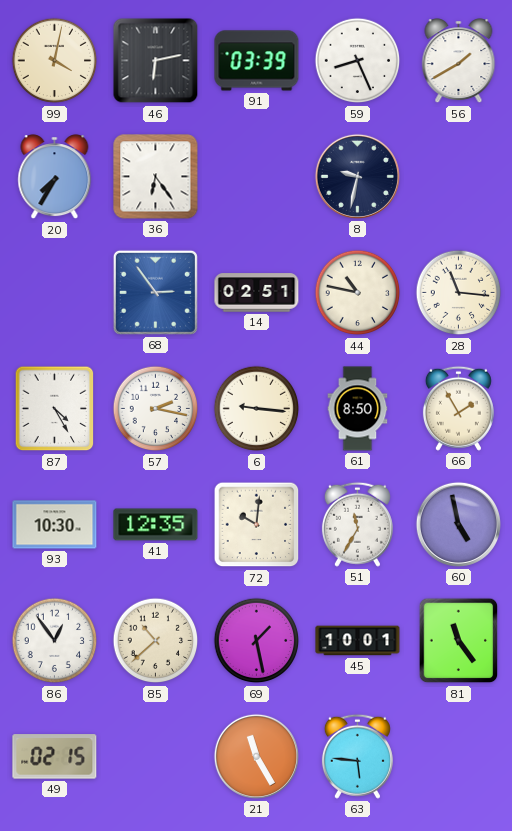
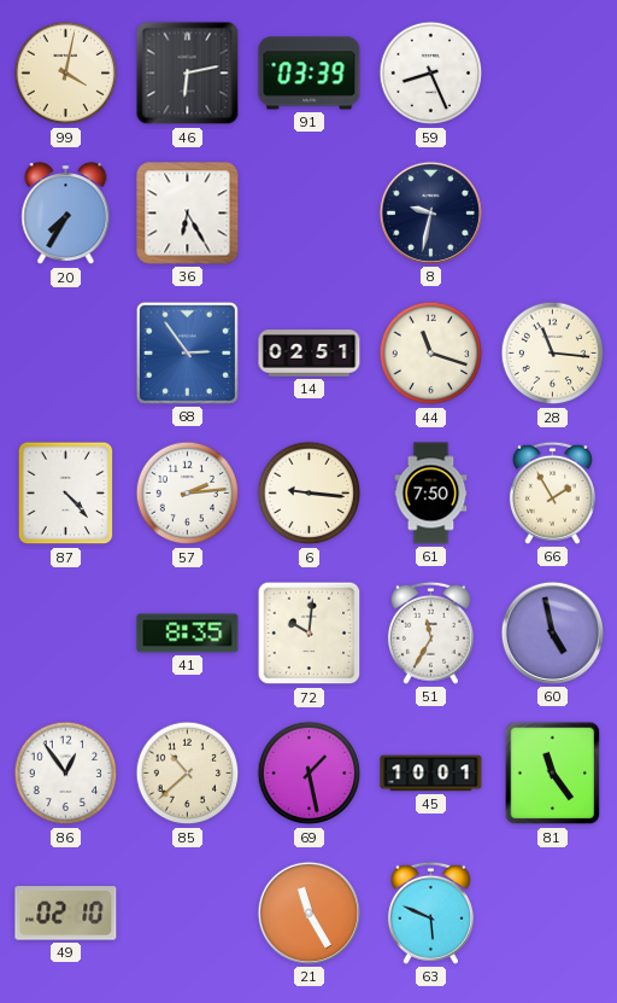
56: 1:40 -> none
36: 6:24 -> 6:25
44: 10:47 -> 11:18
87: 4:25 -> 4:23
57: 2:17 -> 2:14
61: 8:50 -> 7:50
93: 10:30 -> none
41: 12:35 -> 8:35
49: 02:15 -> 02:10
63: 5:46 -> 5:49
